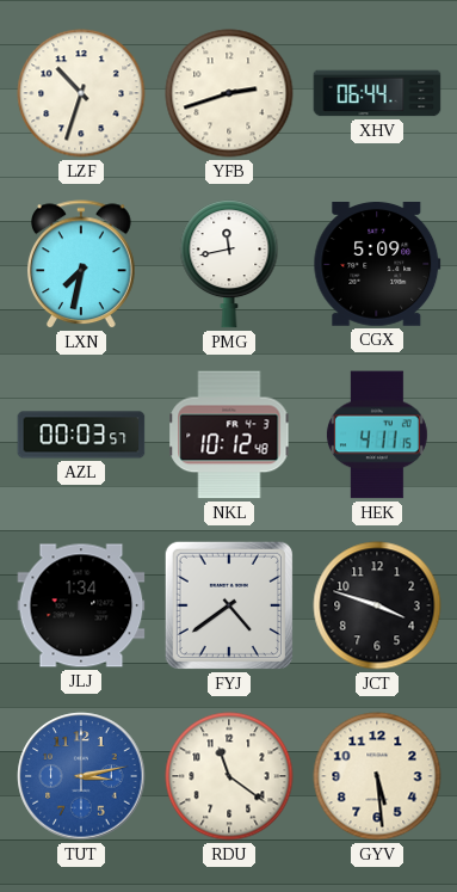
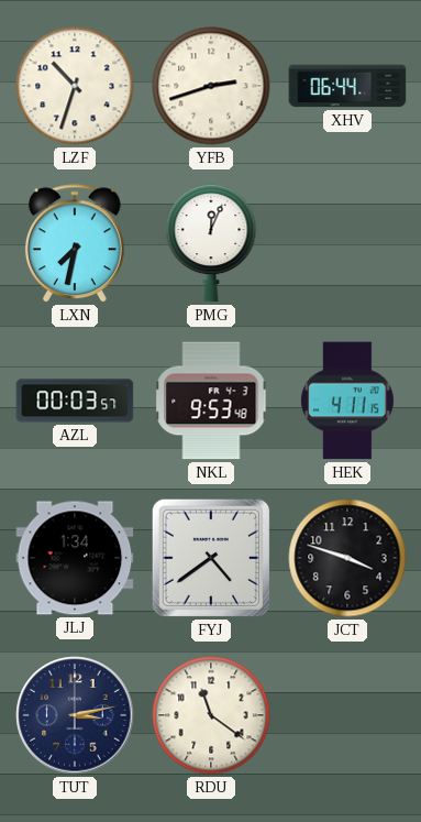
PMG: 11:43 -> 12:04
CGX: 5:09 -> none
NKL: 10:12 -> 9:53
TUT dial: blue -> navy
GYV: 5:29 -> none
